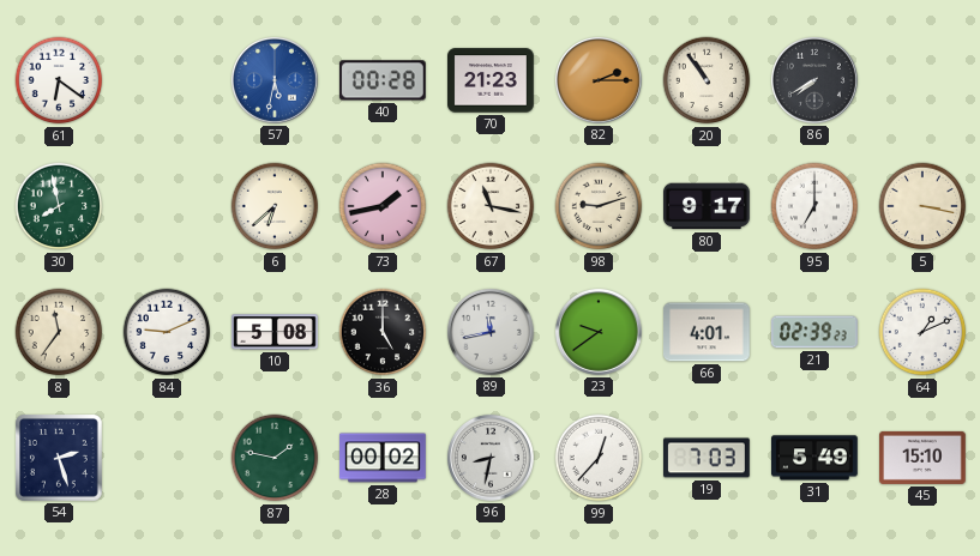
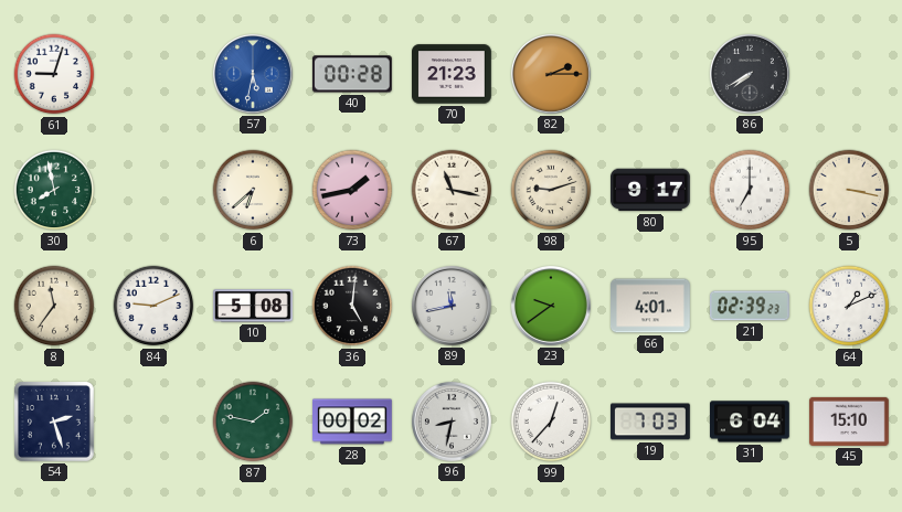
61: 6:21 -> 9:03
20: 10:54 -> none
36: 5:00 -> 5:01
31: 5:49 -> 6:04
